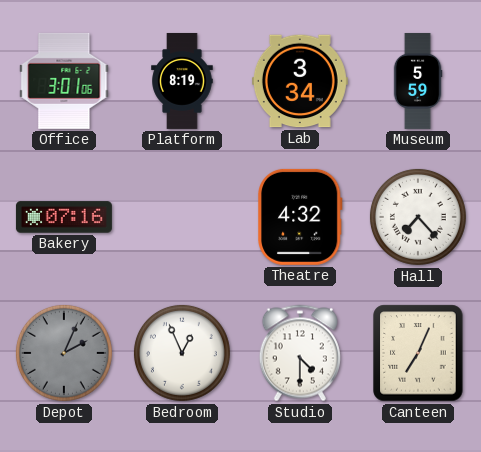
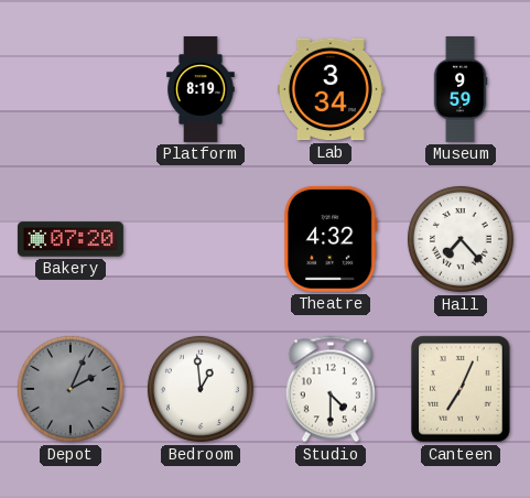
Office: 3:01 -> none
Museum: 5:59 -> 9:59
Bakery: 07:16 -> 07:20
Bedroom: 12:56 -> 12:59
